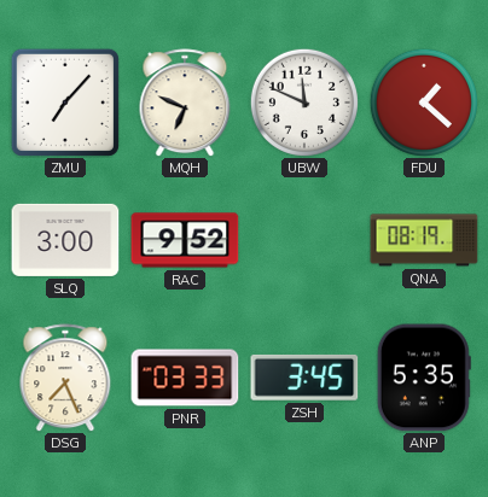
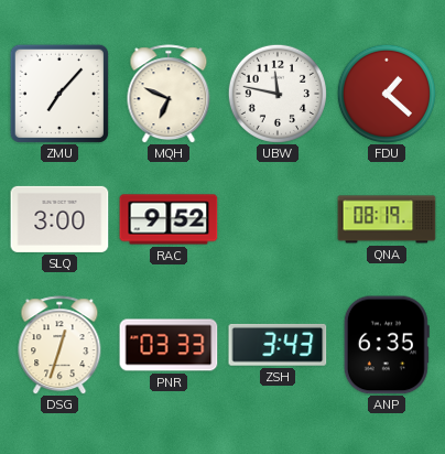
UBW: 11:49 -> 11:47
DSG: 7:26 -> 12:33
ZSH: 3:45 -> 3:43
ANP: 5:35 -> 6:35
